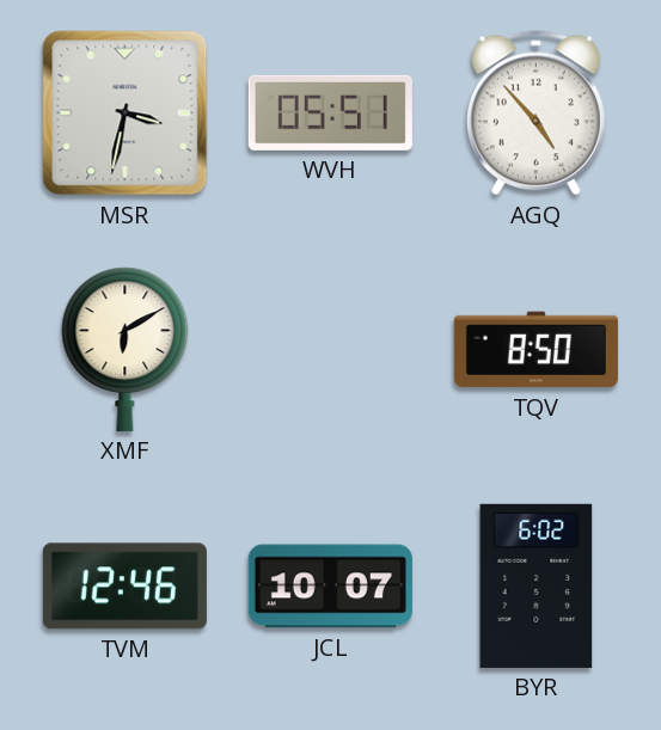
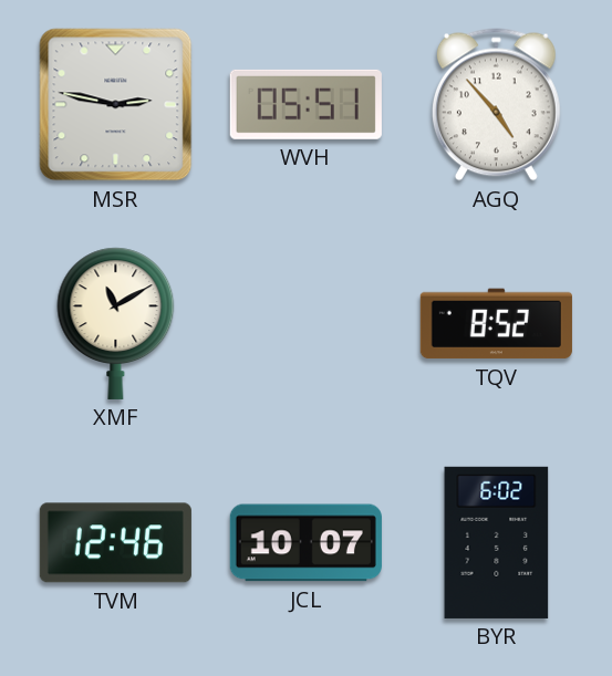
MSR: 3:32 -> 2:47
XMF: 6:10 -> 11:10
TQV: 8:50 -> 8:52
